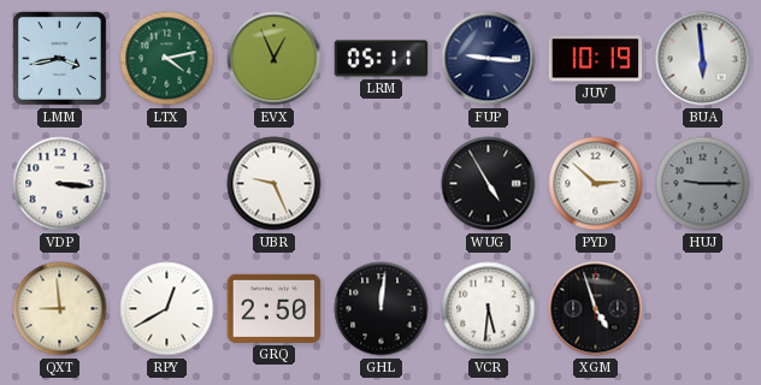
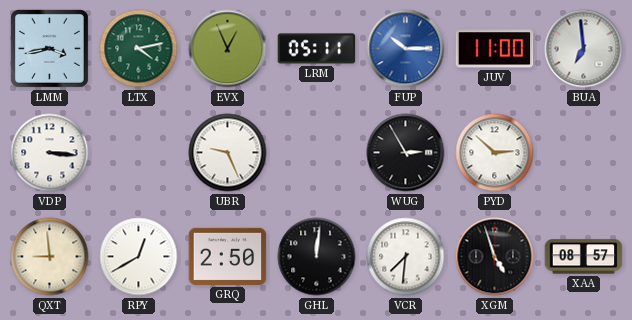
FUP: 9:16 -> 10:15
FUP dial: navy -> blue
JUV: 10:19 -> 11:00
BUA: 5:59 -> 6:59
WUG: 4:55 -> 2:55
HUJ: 9:15 -> none
VCR: 5:31 -> 7:31
XAA: none -> 08:57
